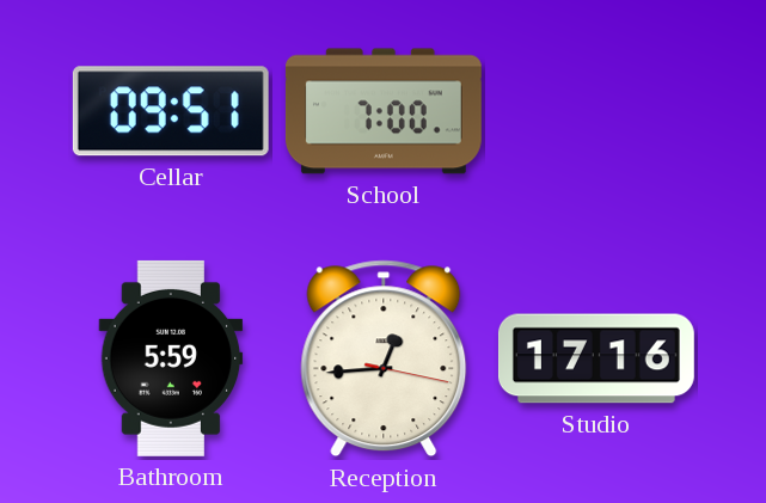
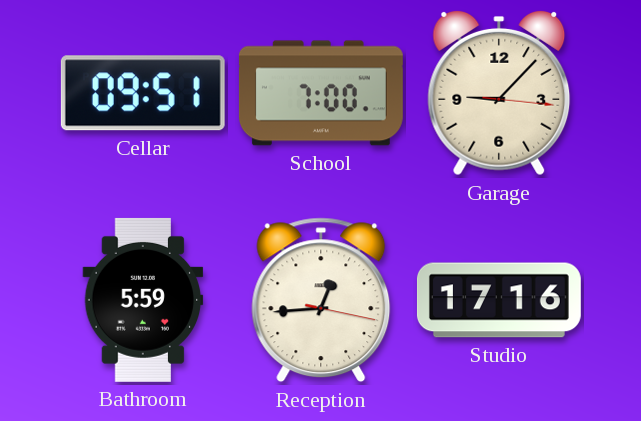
Garage: none -> 9:07
